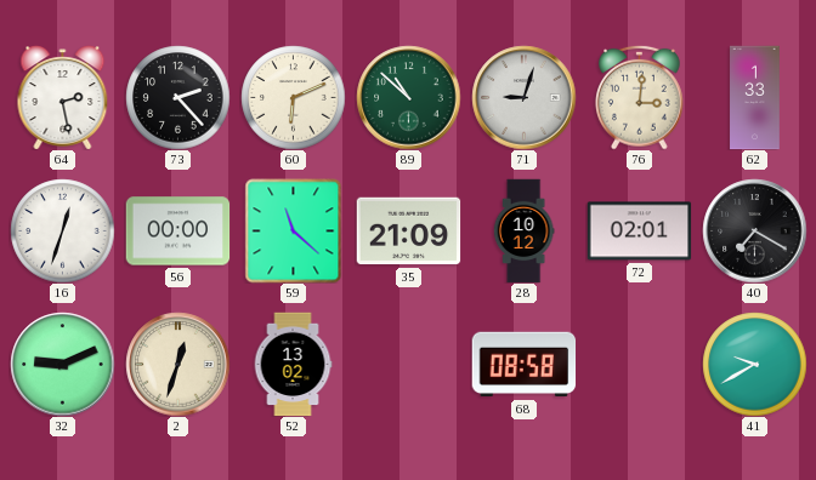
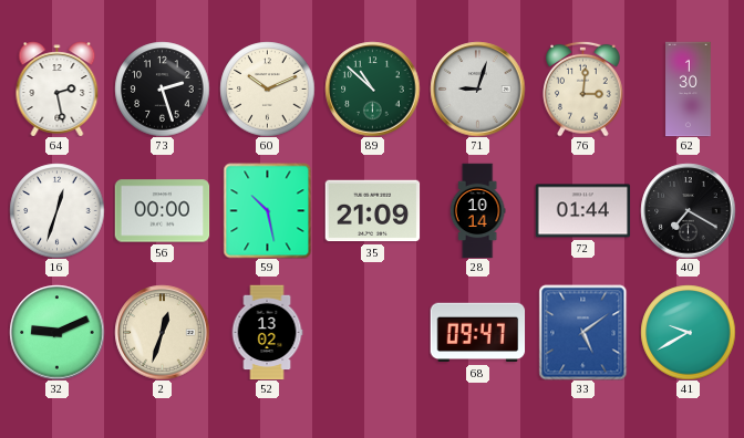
73: 2:23 -> 2:27
60: 6:11 -> 10:11
62: 1:33 -> 1:30
59: 11:22 -> 10:28
28: 10:12 -> 10:14
72: 02:01 -> 01:44
68: 08:58 -> 09:47
33: none -> 5:09
